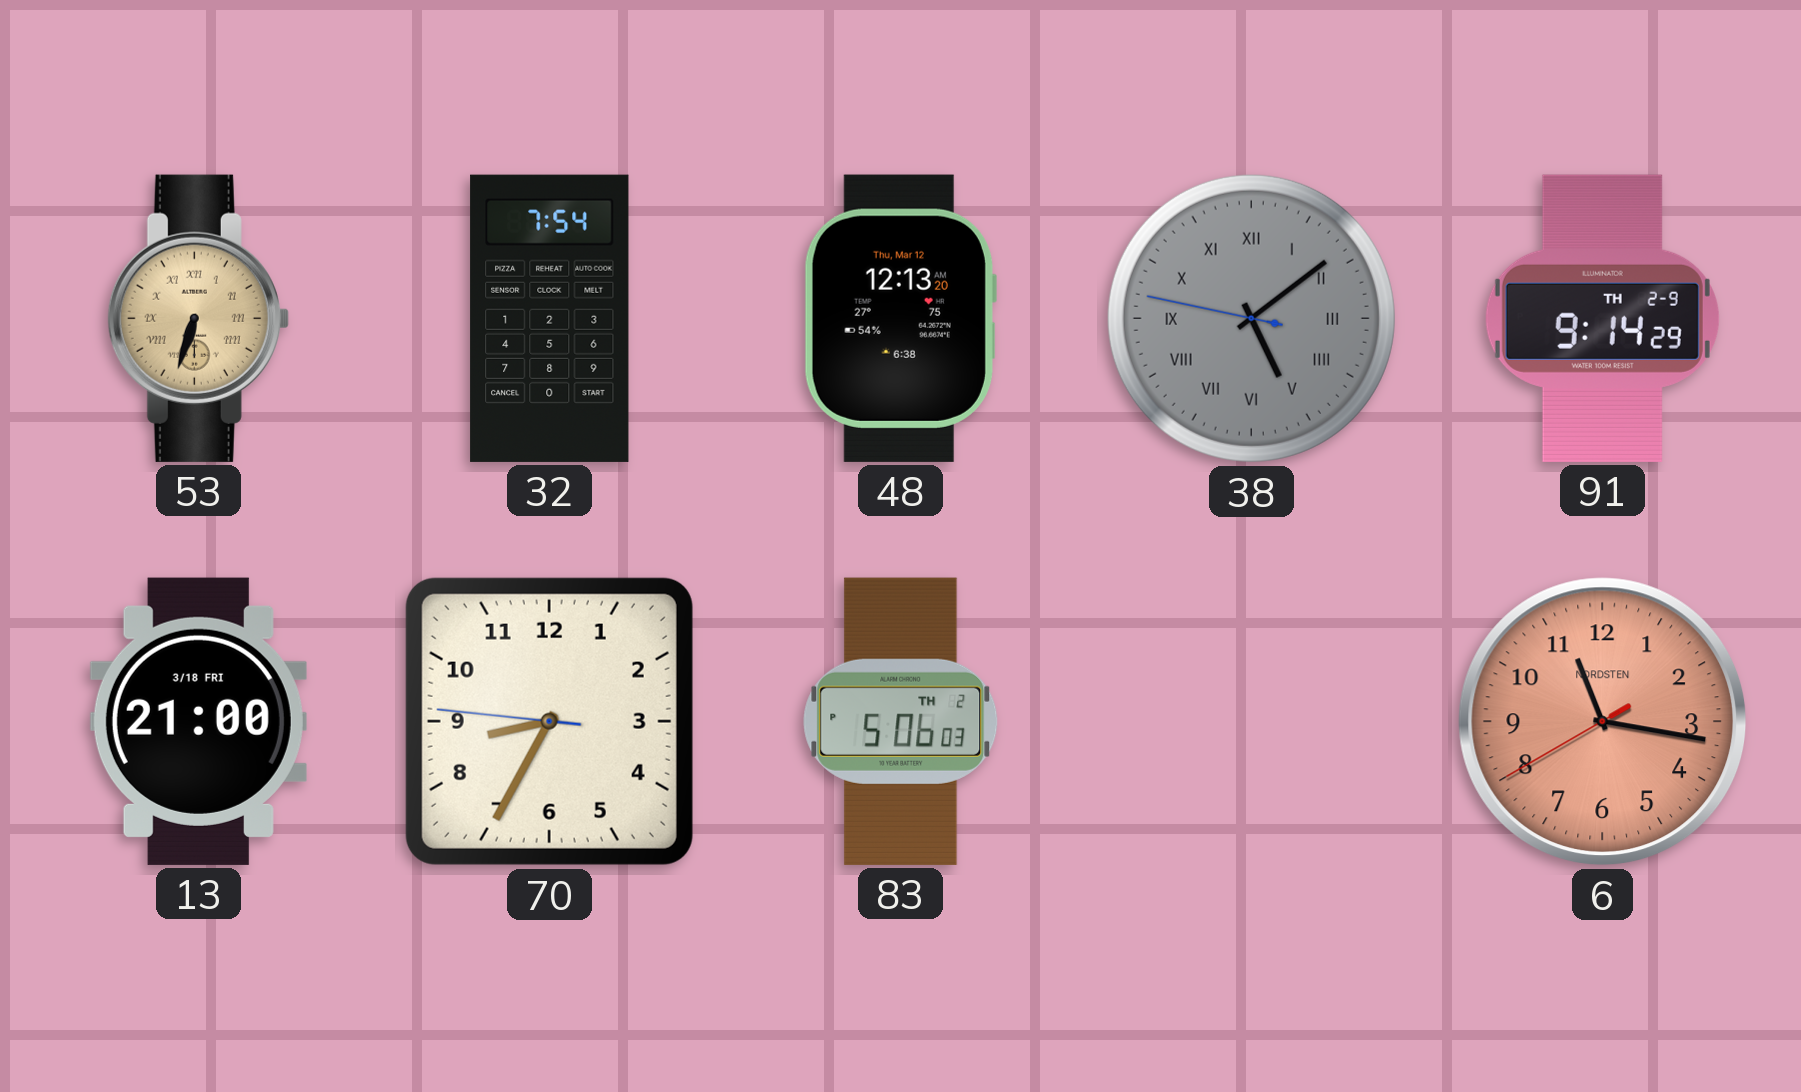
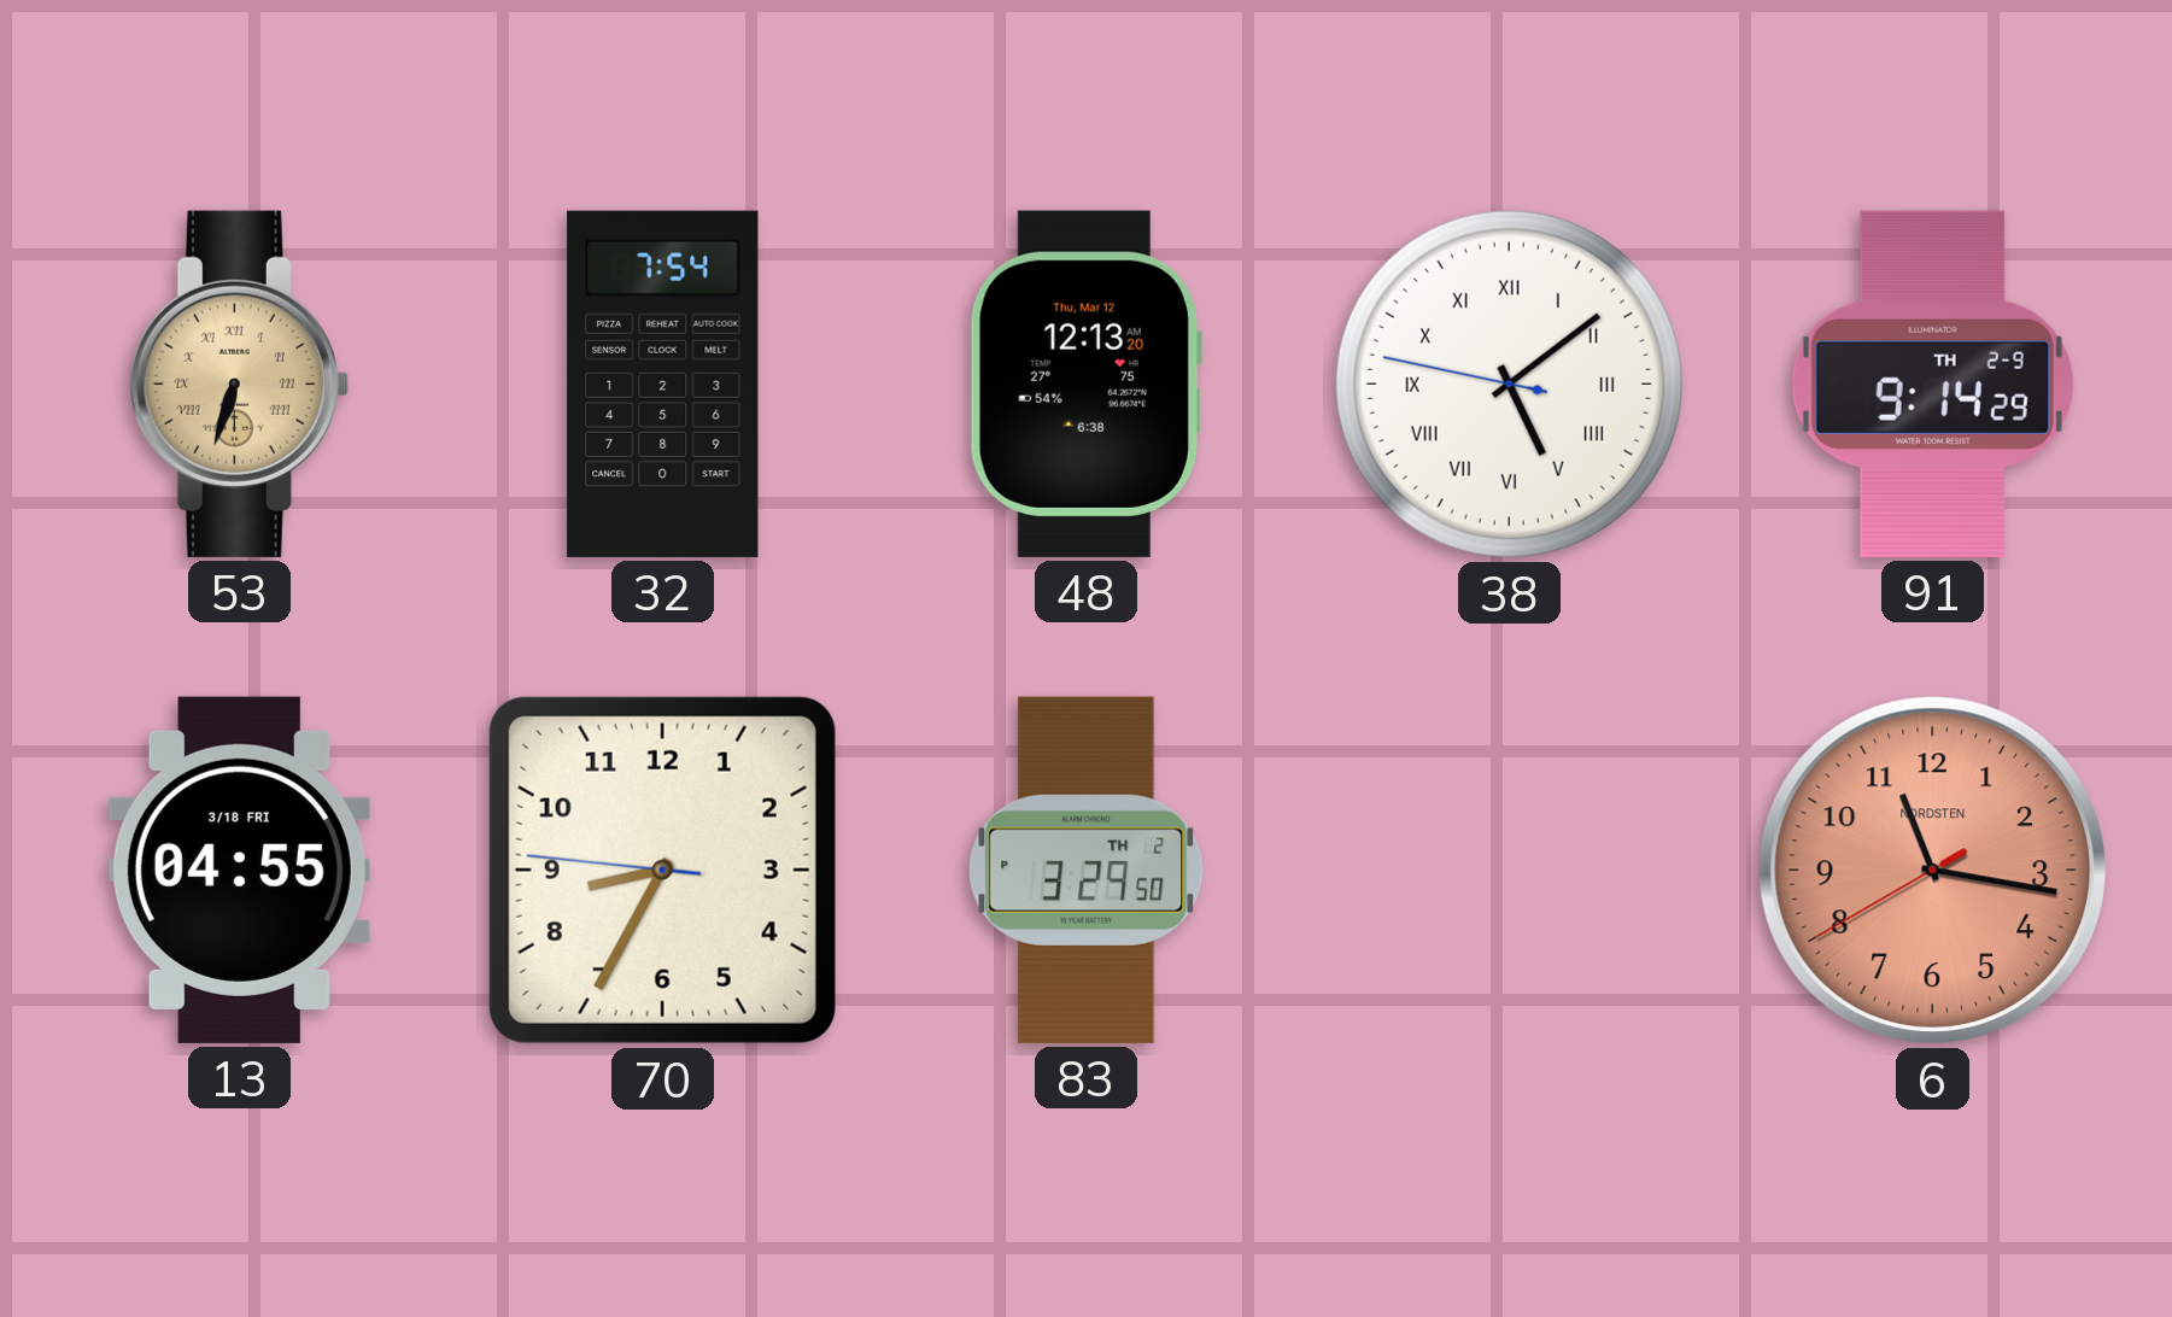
38 dial: grey -> white
13: 21:00 -> 04:55
83: 5:06 -> 3:29
